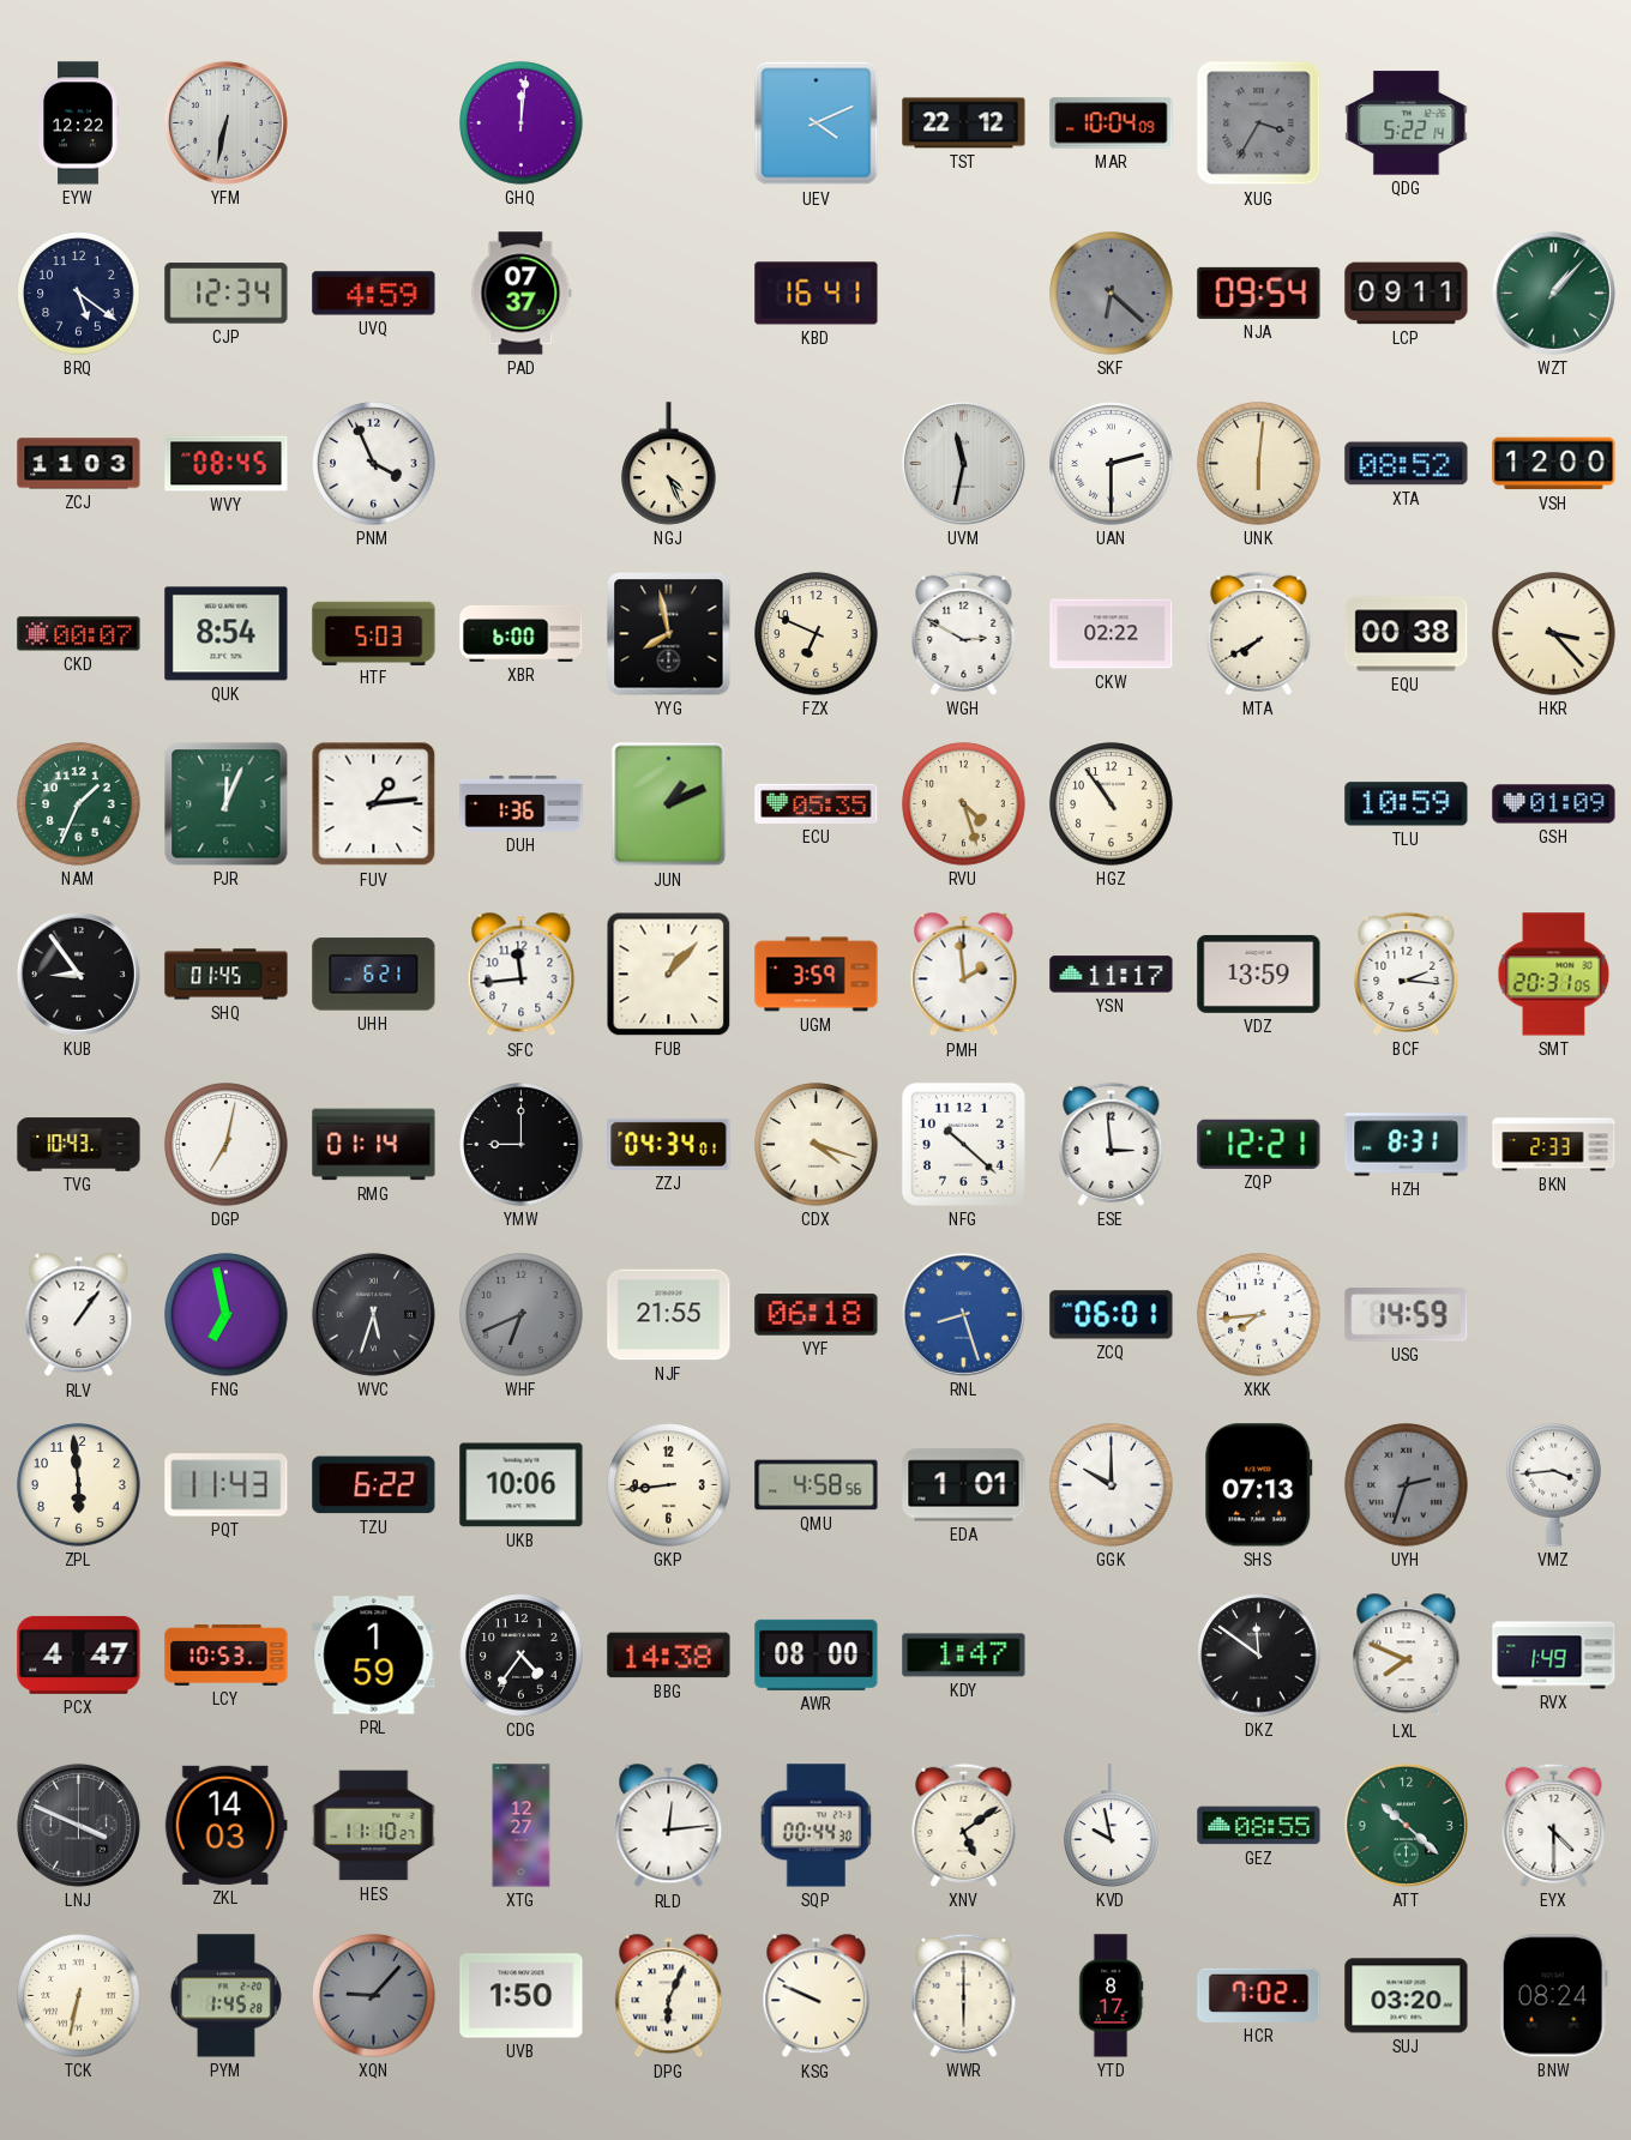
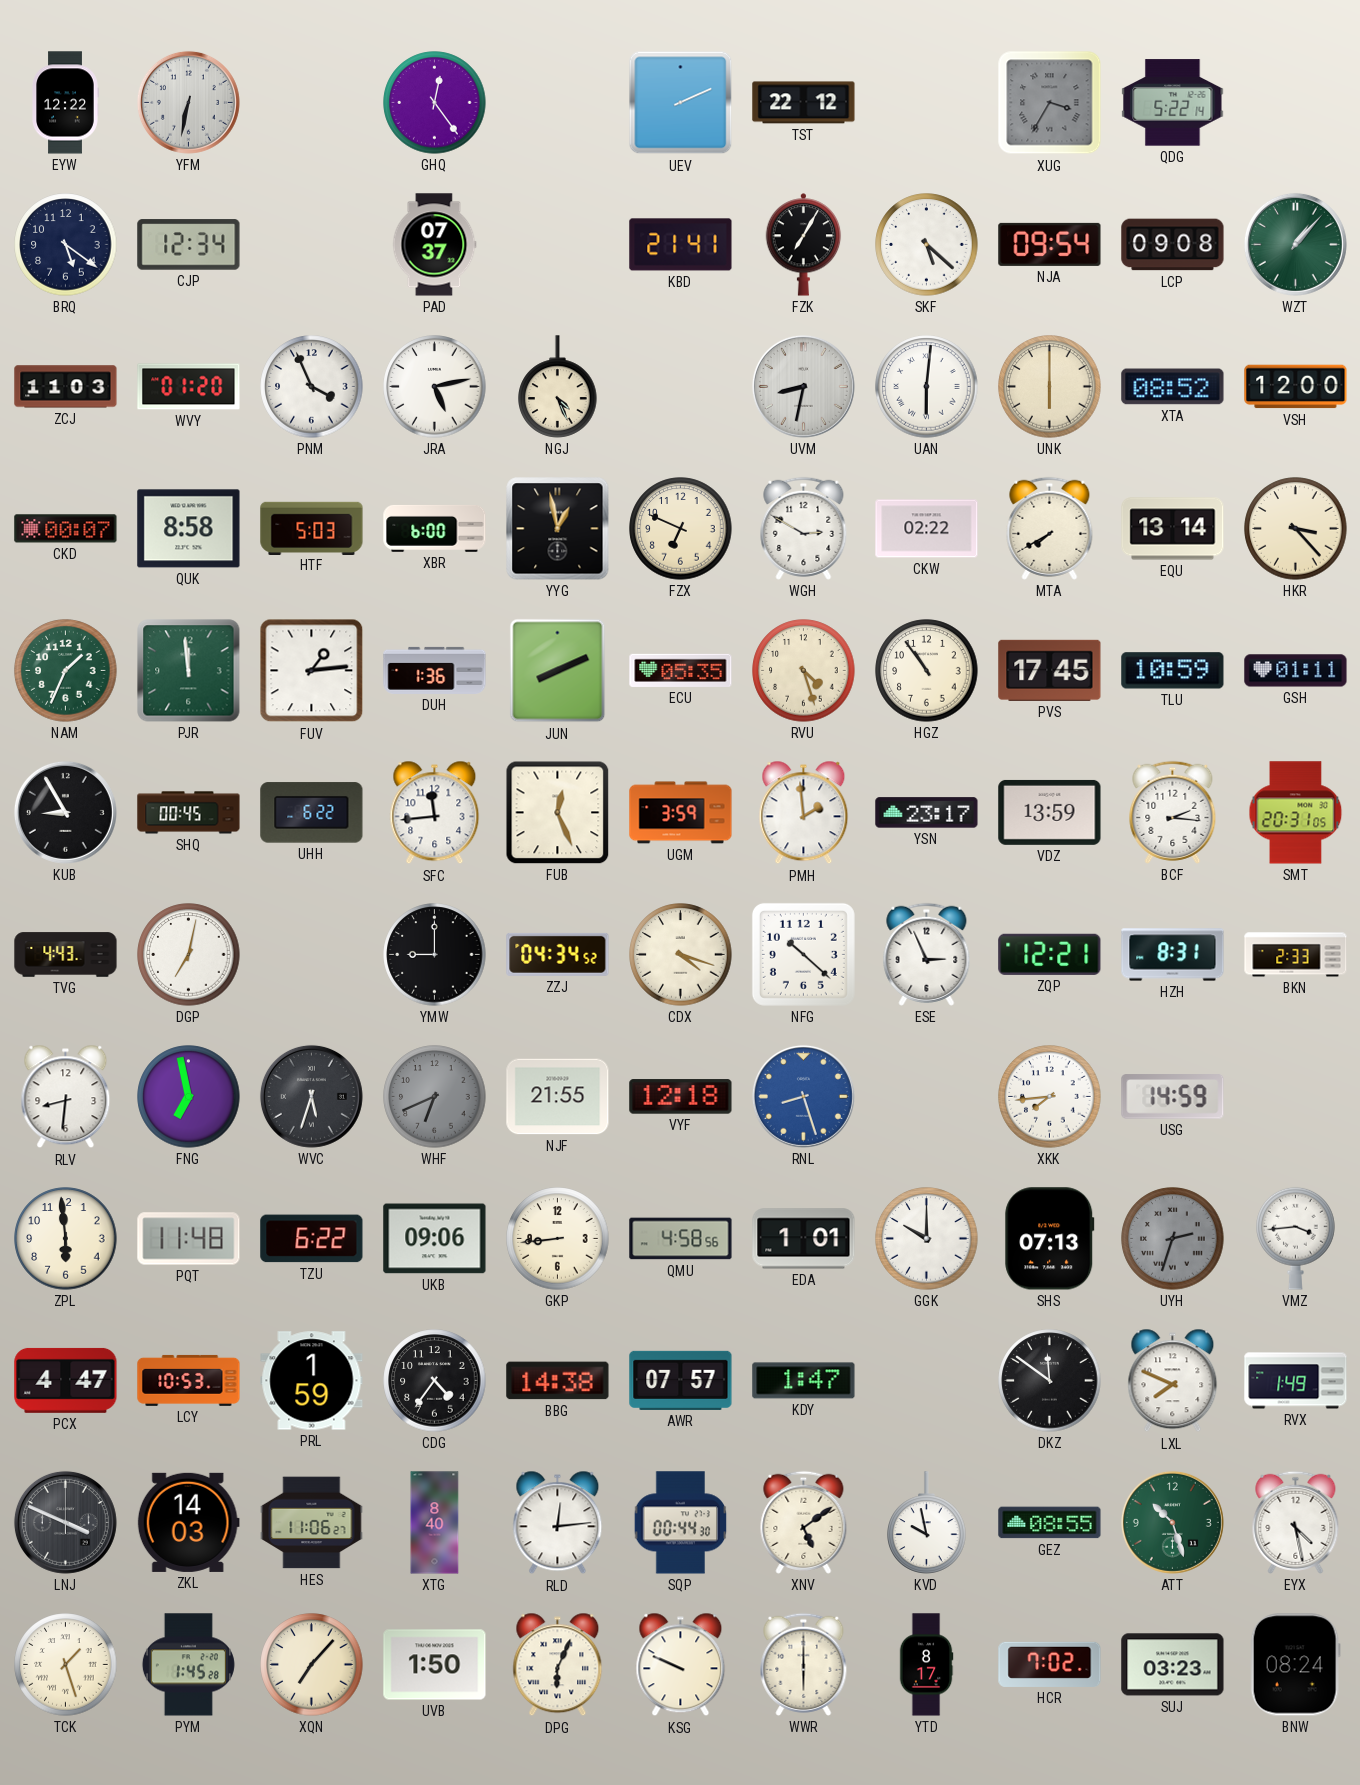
GHQ: 12:01 -> 12:24
UEV: 4:11 -> 2:11
MAR: 10:04 -> none
UVQ: 4:59 -> none
KBD: 16:41 -> 21:41
FZK: none -> 7:05
SKF: 6:22 -> 5:22
SKF dial: grey -> white
LCP: 09:11 -> 09:08
WVY: 08:45 -> 01:20
JRA: none -> 5:13
UVM: 11:32 -> 8:32
UAN: 2:30 -> 6:01
UNK: 6:01 -> 6:00
QUK: 8:54 -> 8:58
YYG: 7:58 -> 12:58
EQU: 00:38 -> 13:14
PJR: 12:04 -> 11:59
JUN: 1:11 -> 8:11
PVS: none -> 17:45
GSH: 01:09 -> 01:11
KUB: 8:54 -> 8:55
SHQ: 01:45 -> 00:45
UHH: 6:21 -> 6:22
FUB: 1:07 -> 12:26
YSN: 11:17 -> 23:17
TVG: 10:43 -> 4:43
RMG: 01:14 -> none
ZZJ: 04:34:01 -> 04:34:52
ESE: 2:59 -> 2:56
RLV: 1:06 -> 8:31
VYF: 06:18 -> 12:18
ZCQ: 06:01 -> none
PQT: 11:43 -> 11:48
UKB: 10:06 -> 09:06
AWR: 08:00 -> 07:57
HES: 11:10 -> 11:06
XTG: 12:27 -> 8:40
ATT: 10:22 -> 10:27
EYX: 4:30 -> 4:28
TCK: 6:32 -> 1:27
XQN: 9:07 -> 7:07
XQN dial: grey -> cream
SUJ: 03:20 -> 03:23
